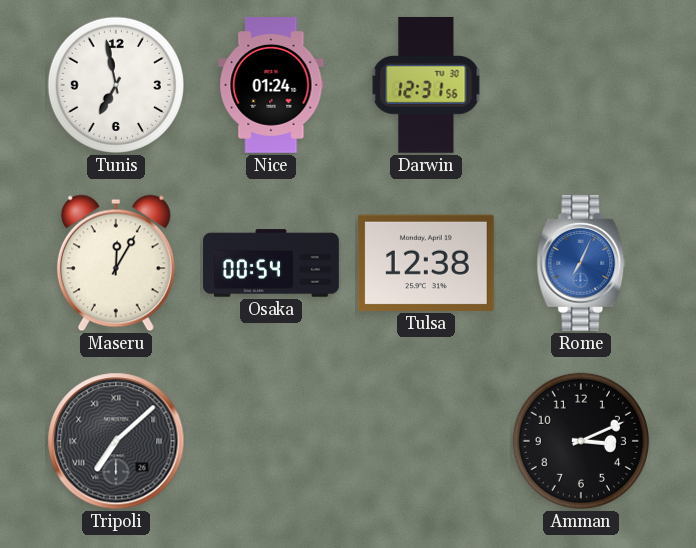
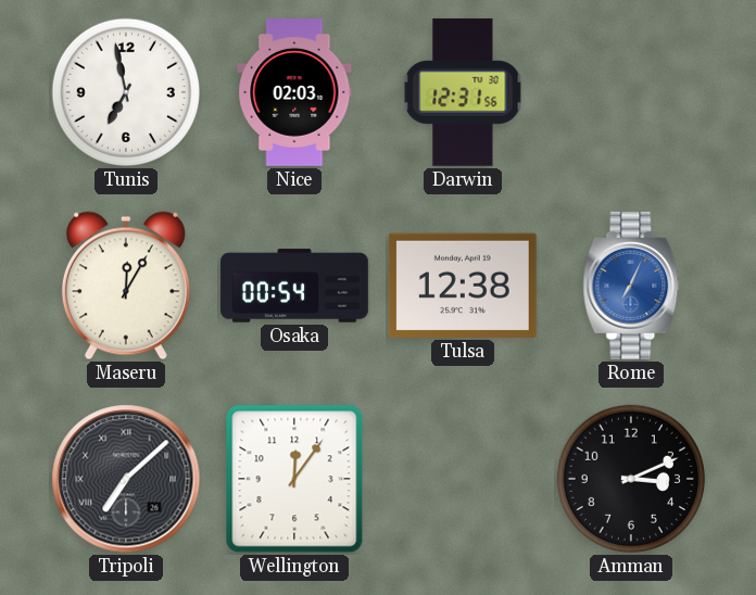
Nice: 01:24 -> 02:03
Wellington: none -> 12:06
